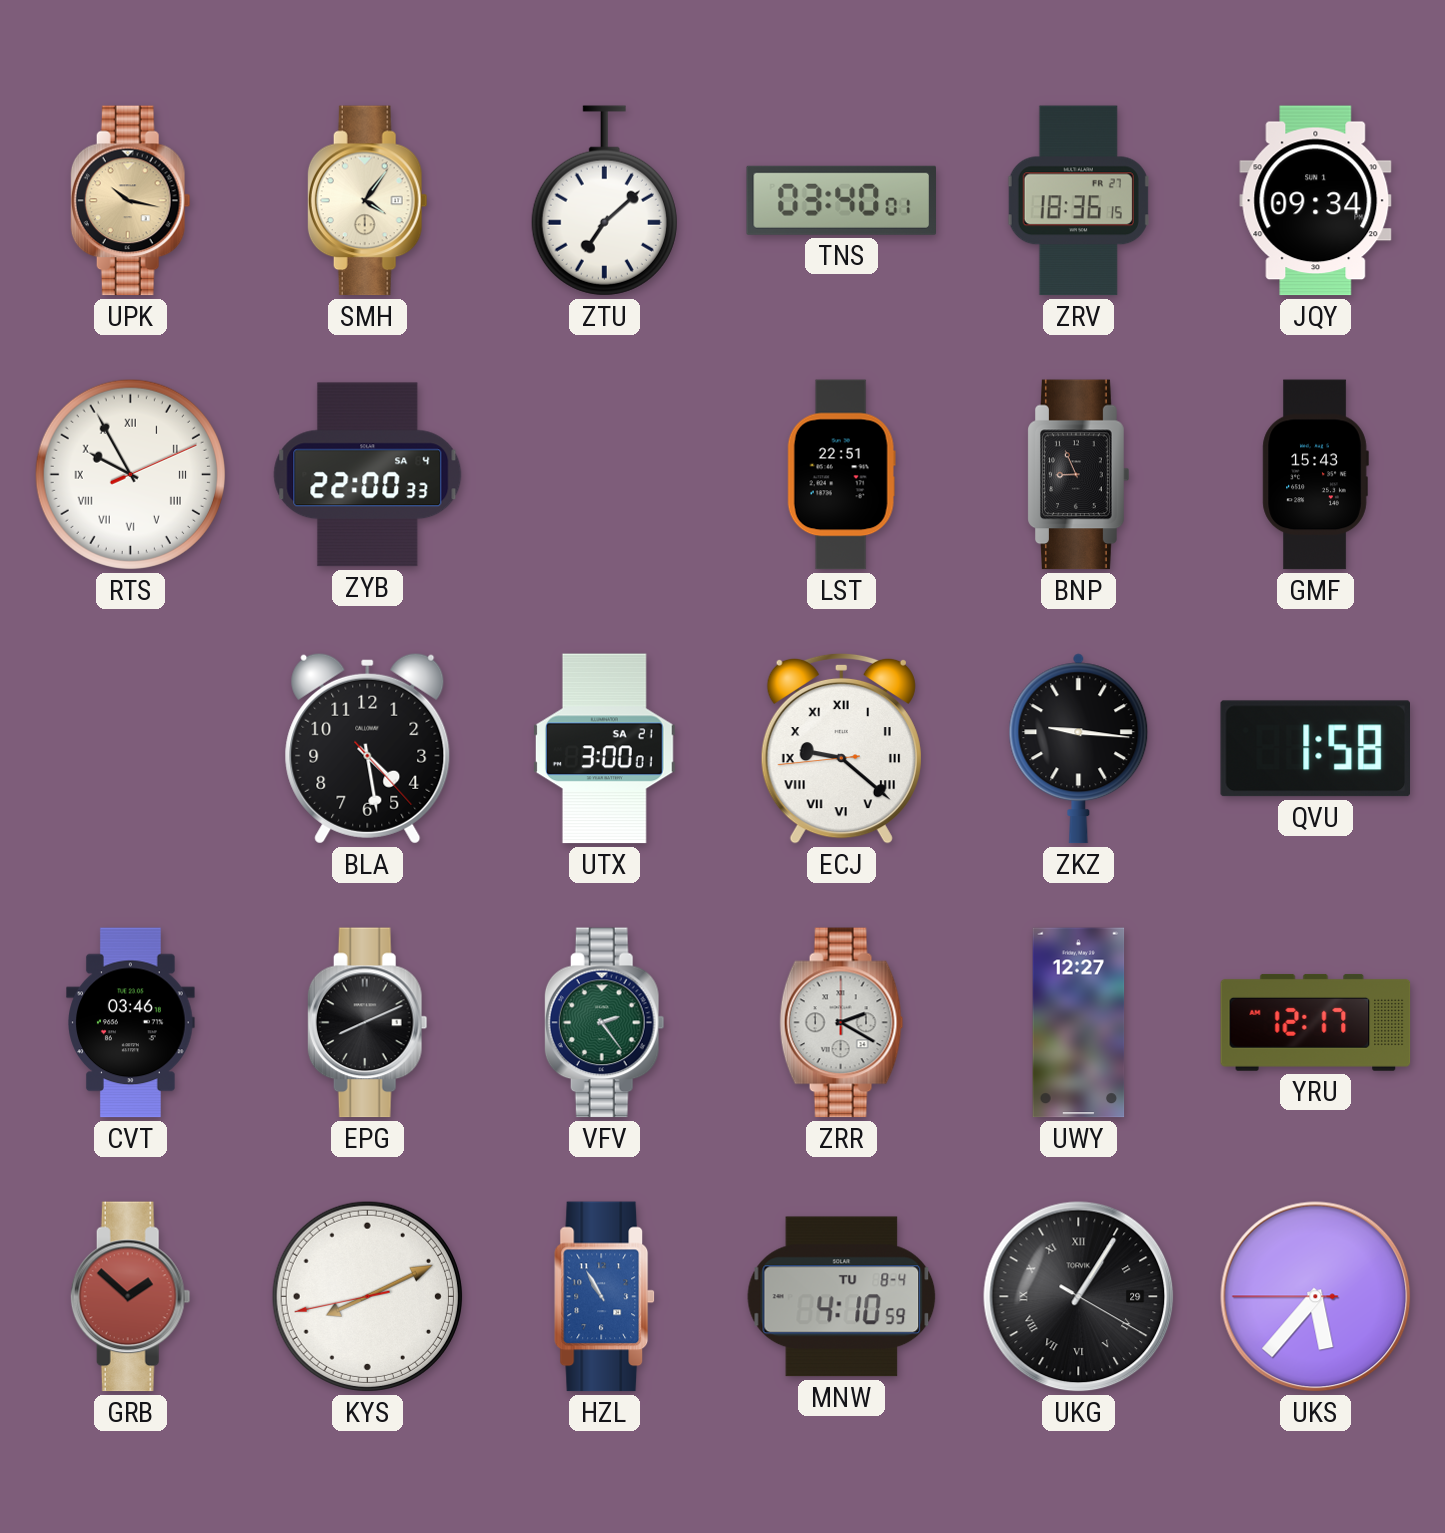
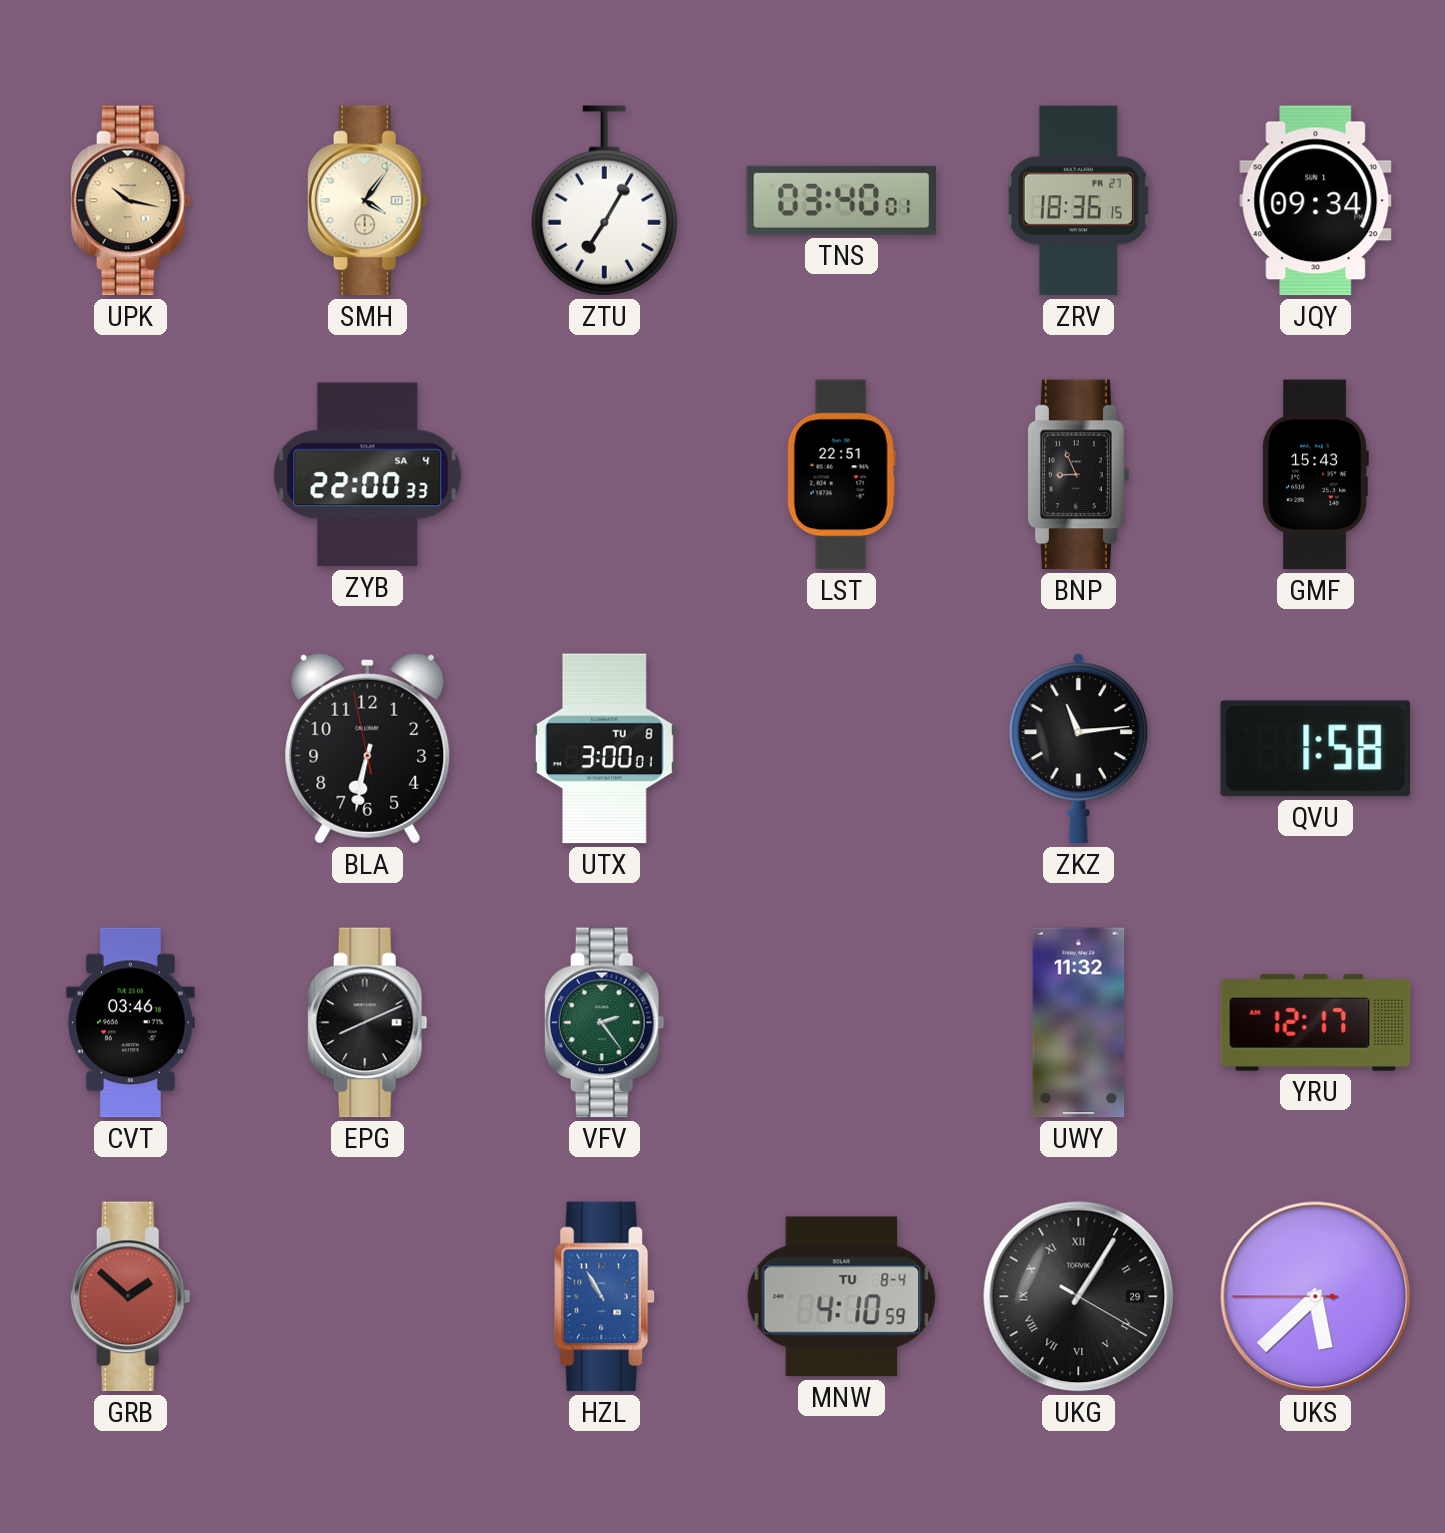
ZTU: 7:08 -> 7:05
RTS: 9:55 -> none
BLA: 4:28 -> 6:31
UTX date: SA 21 -> TU 8
ECJ: 9:21 -> none
ZKZ: 9:16 -> 11:14
ZRR: 2:20 -> none
UWY: 12:27 -> 11:32
KYS: 8:10 -> none
UKS: 5:36 -> 5:37
